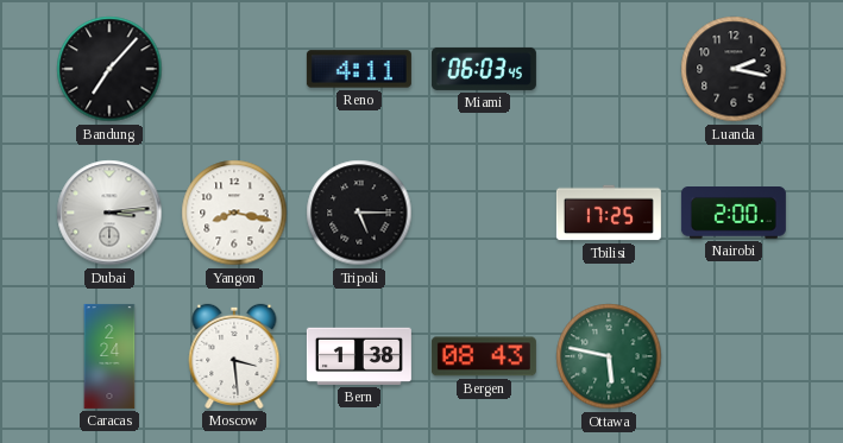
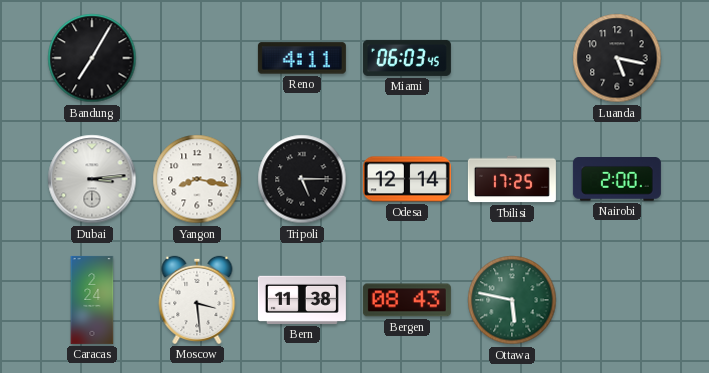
Bandung: 7:07 -> 7:05
Luanda: 2:17 -> 5:17
Odesa: none -> 12:14
Bern: 1:38 -> 11:38
